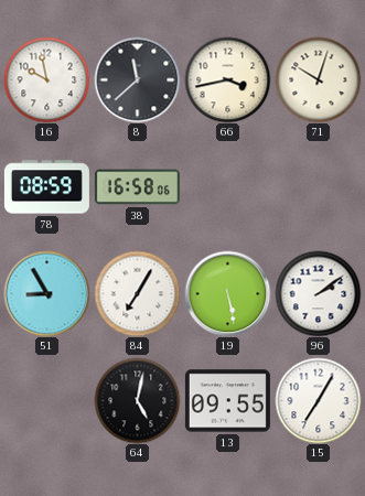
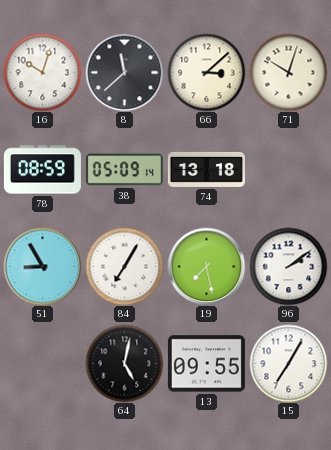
16: 9:58 -> 10:03
66: 3:43 -> 3:08
38: 16:58 -> 05:09
74: none -> 13:18
19: 5:28 -> 7:28
